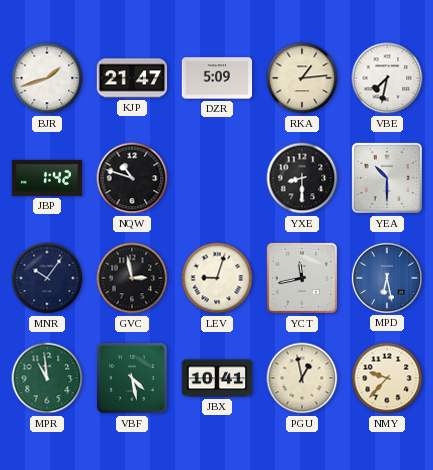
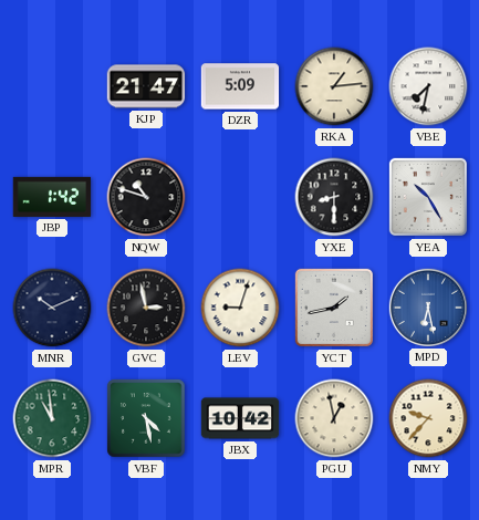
BJR: 1:42 -> none
YEA: 10:30 -> 10:25
MNR: 10:06 -> 10:11
YCT: 11:43 -> 1:43
JBX: 10:41 -> 10:42
